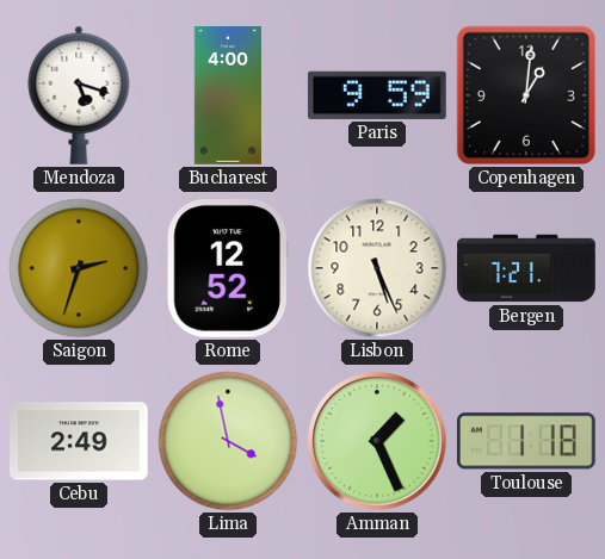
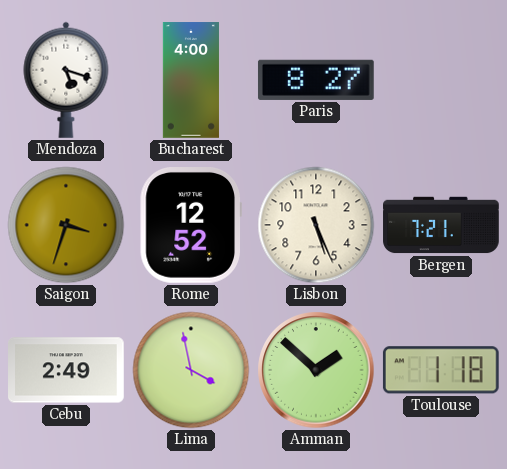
Paris: 9:59 -> 8:27
Copenhagen: 1:01 -> none
Saigon: 2:33 -> 3:33
Amman: 1:26 -> 1:52
